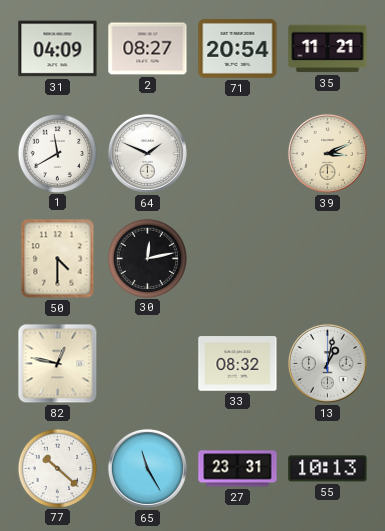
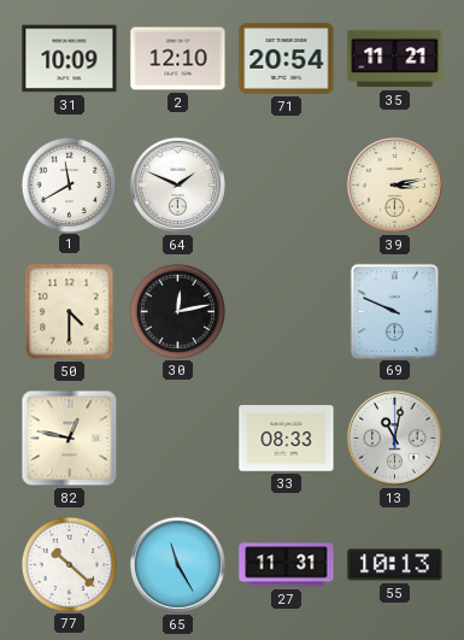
31: 04:09 -> 10:09
2: 08:27 -> 12:10
39: 3:11 -> 3:13
69: none -> 9:49
33: 08:32 -> 08:33
13: 1:02 -> 11:02
27: 23:31 -> 11:31
